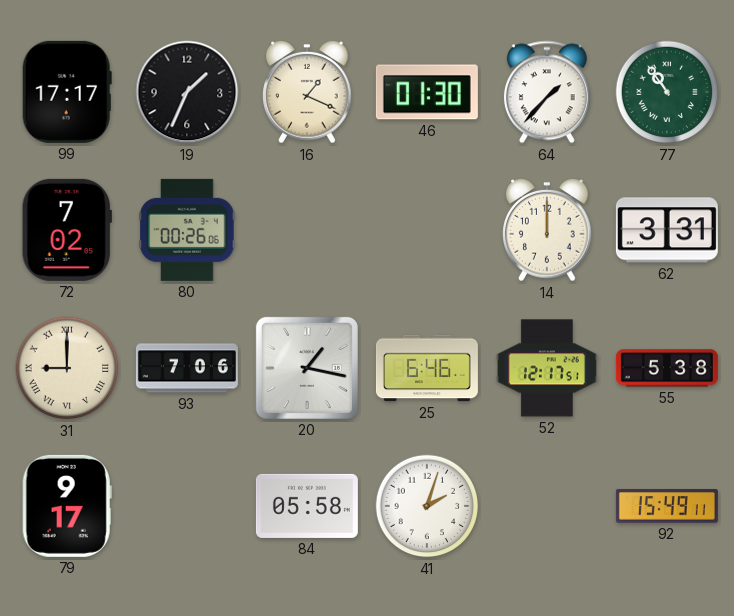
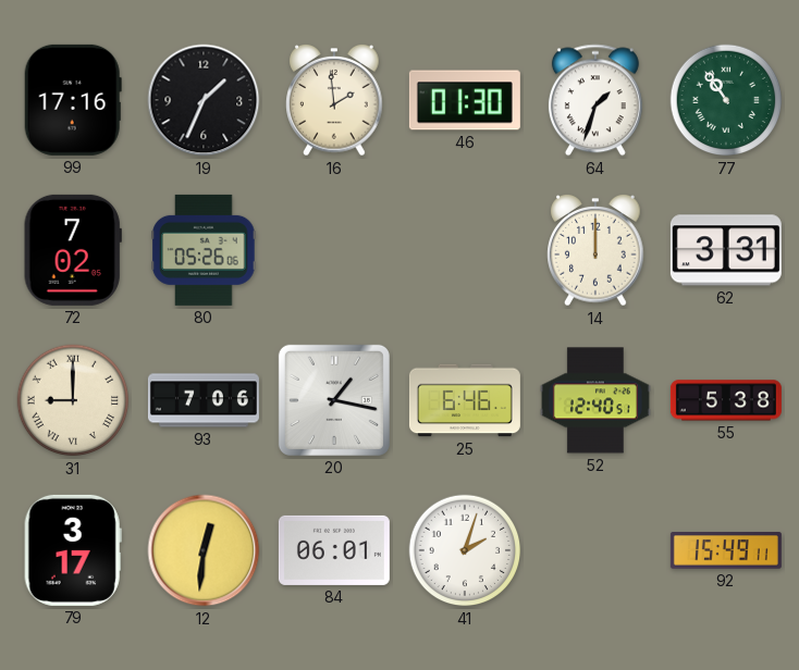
99: 17:17 -> 17:16
16: 1:19 -> 1:59
64: 1:37 -> 1:33
80: 00:26 -> 05:26
52: 12:17 -> 12:40
79: 9:17 -> 3:17
12: none -> 12:31
84: 05:58 -> 06:01
